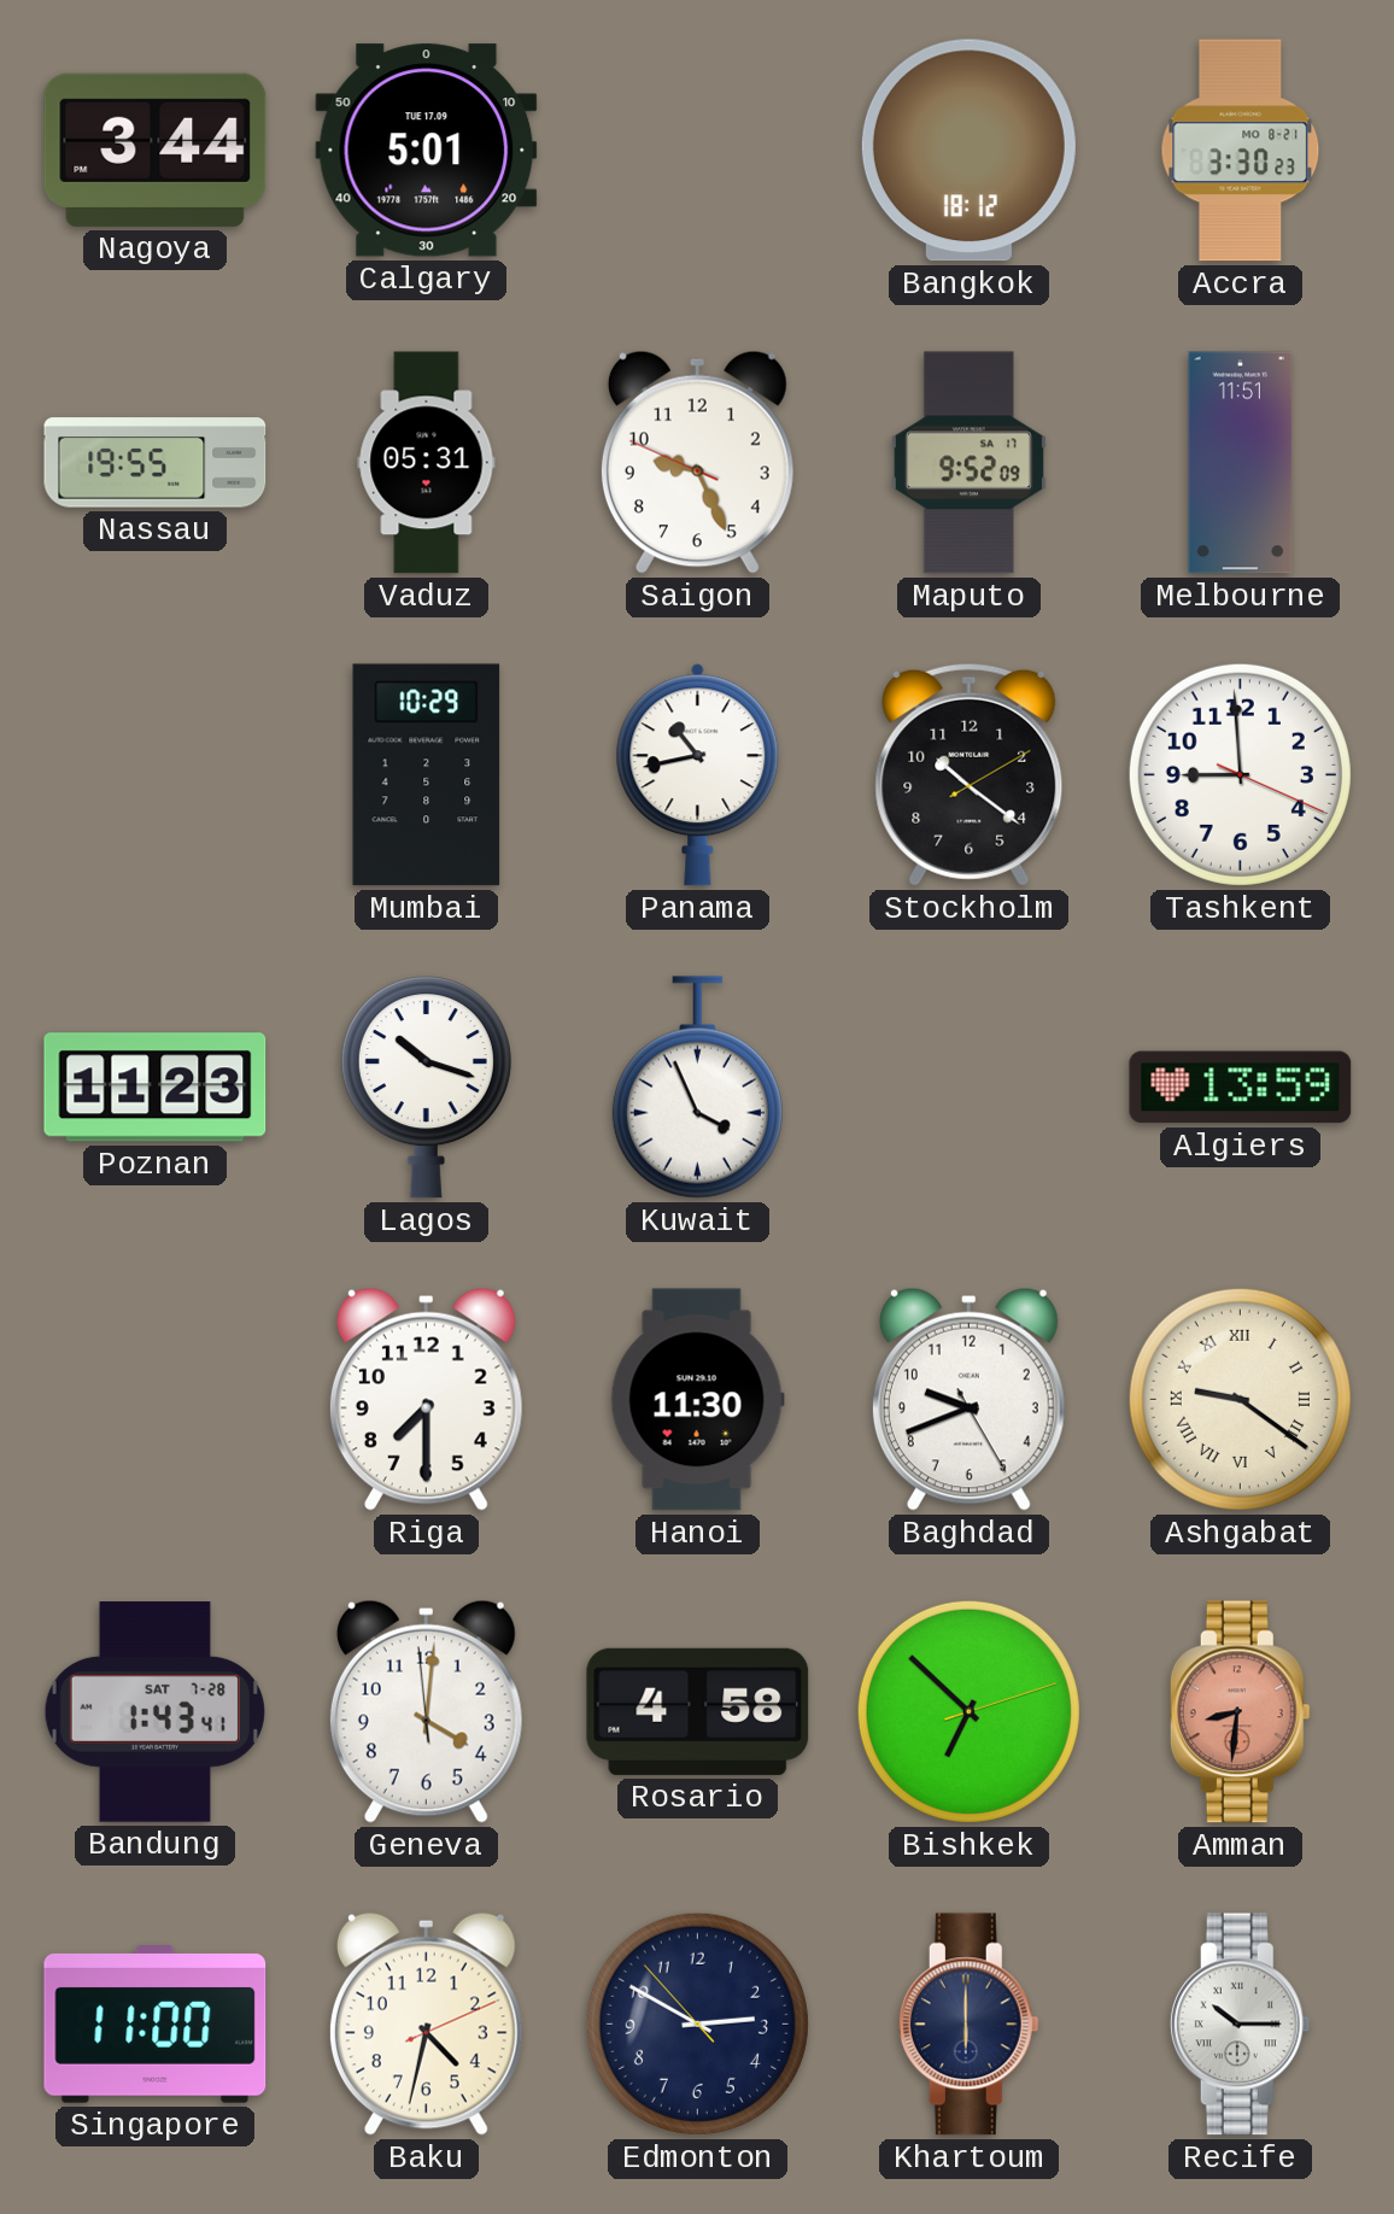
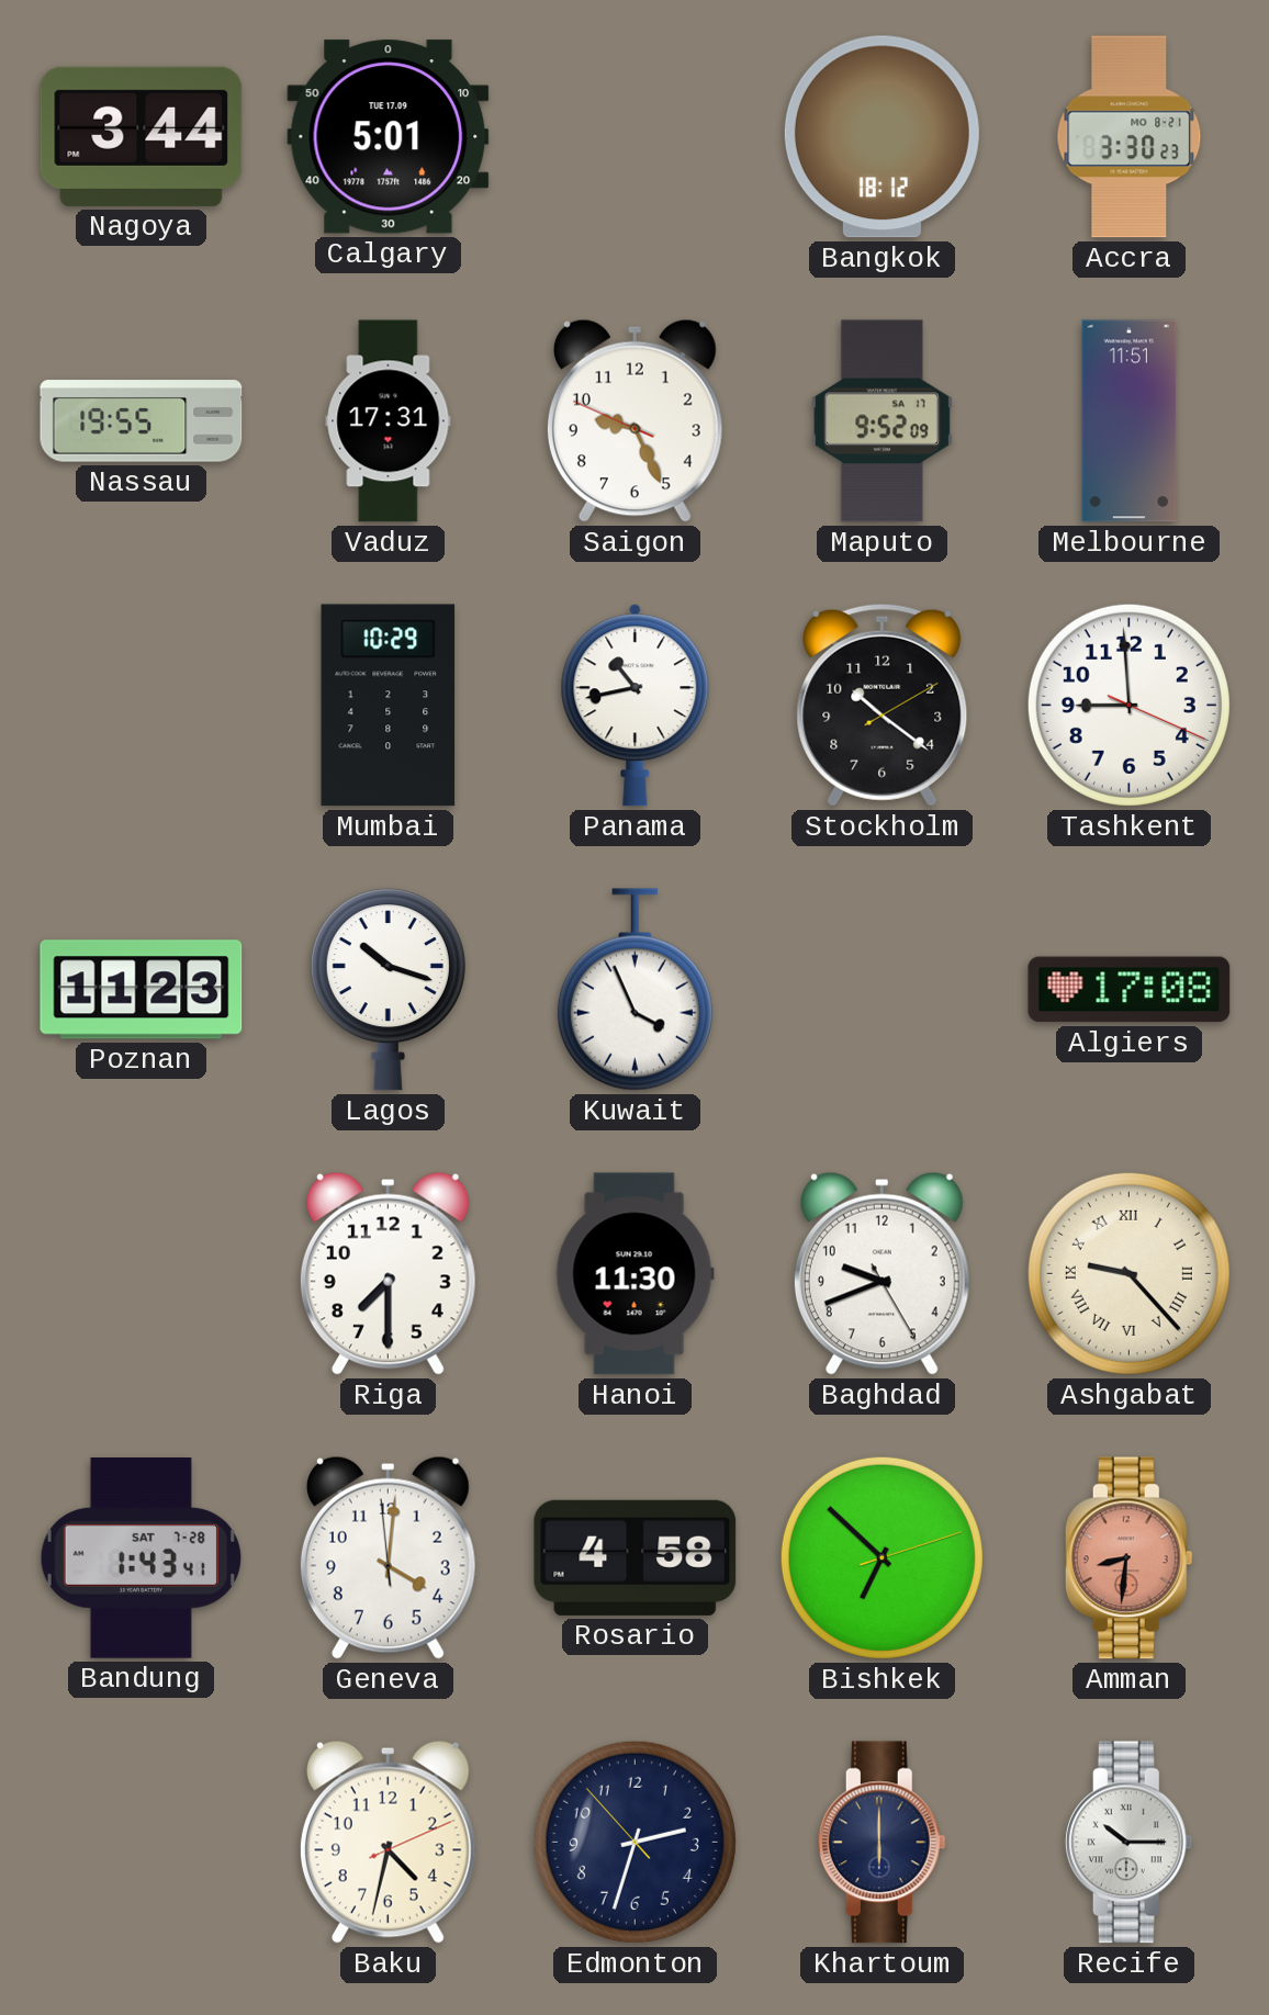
Vaduz: 05:31 -> 17:31
Algiers: 13:59 -> 17:08
Ashgabat: 9:21 -> 9:23
Singapore: 11:00 -> none
Edmonton: 2:49 -> 2:32
